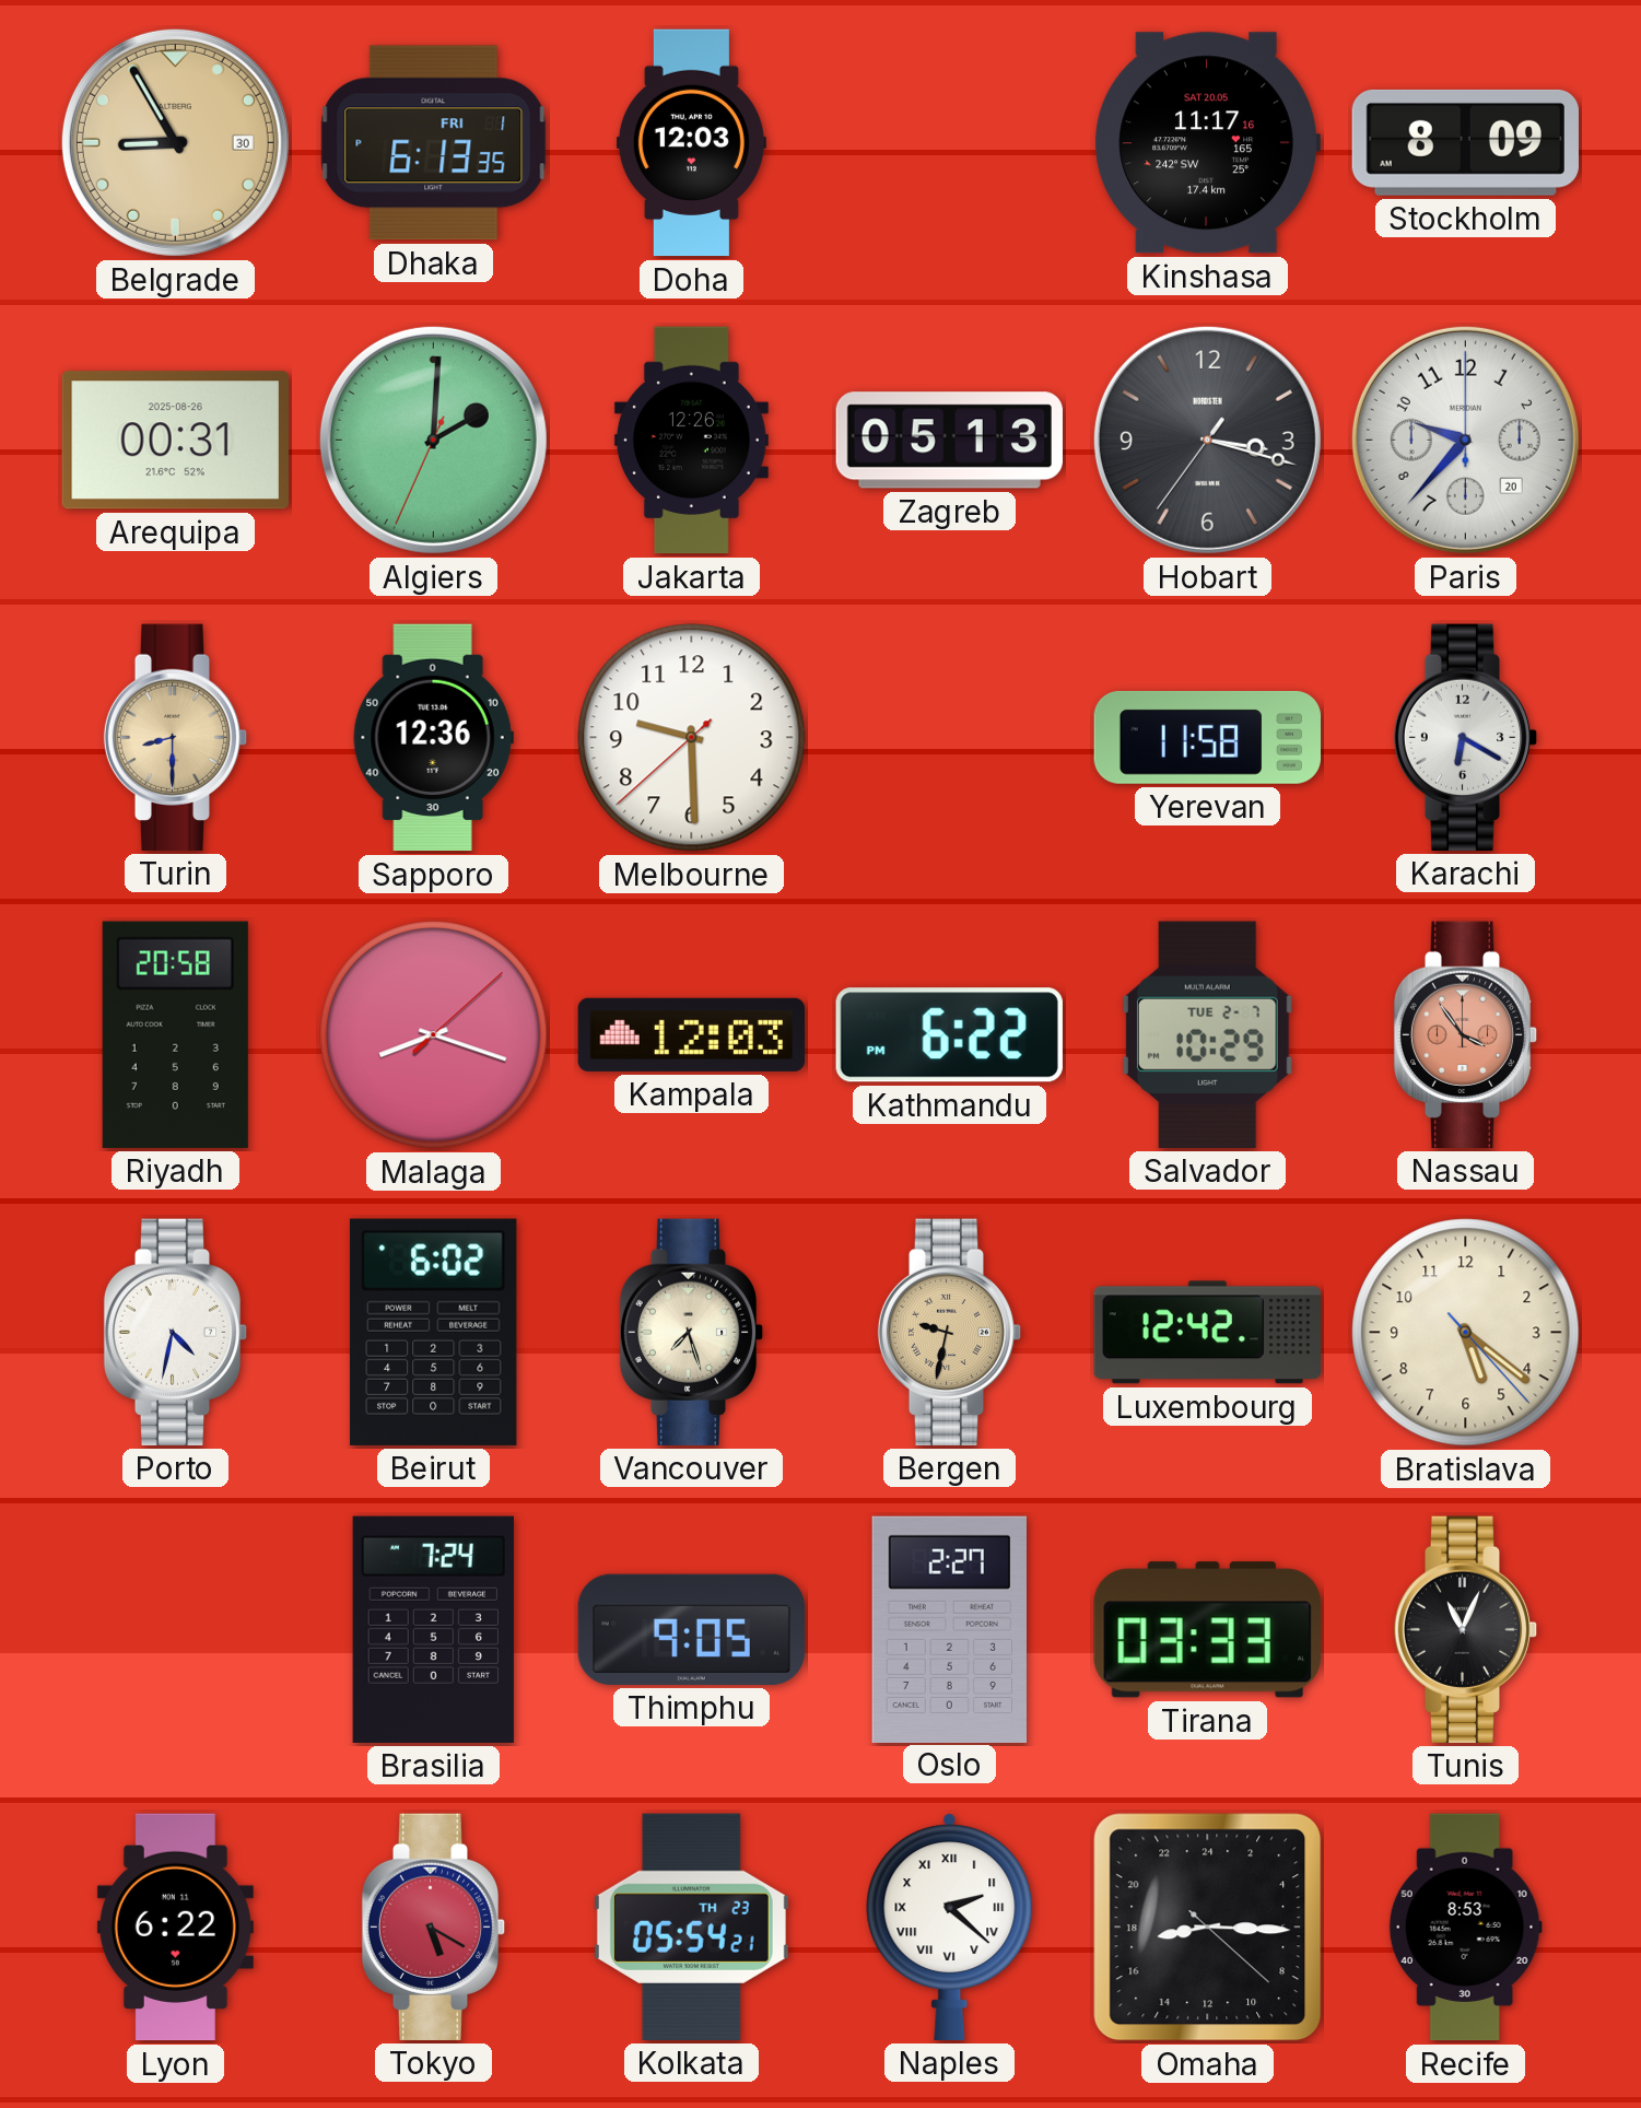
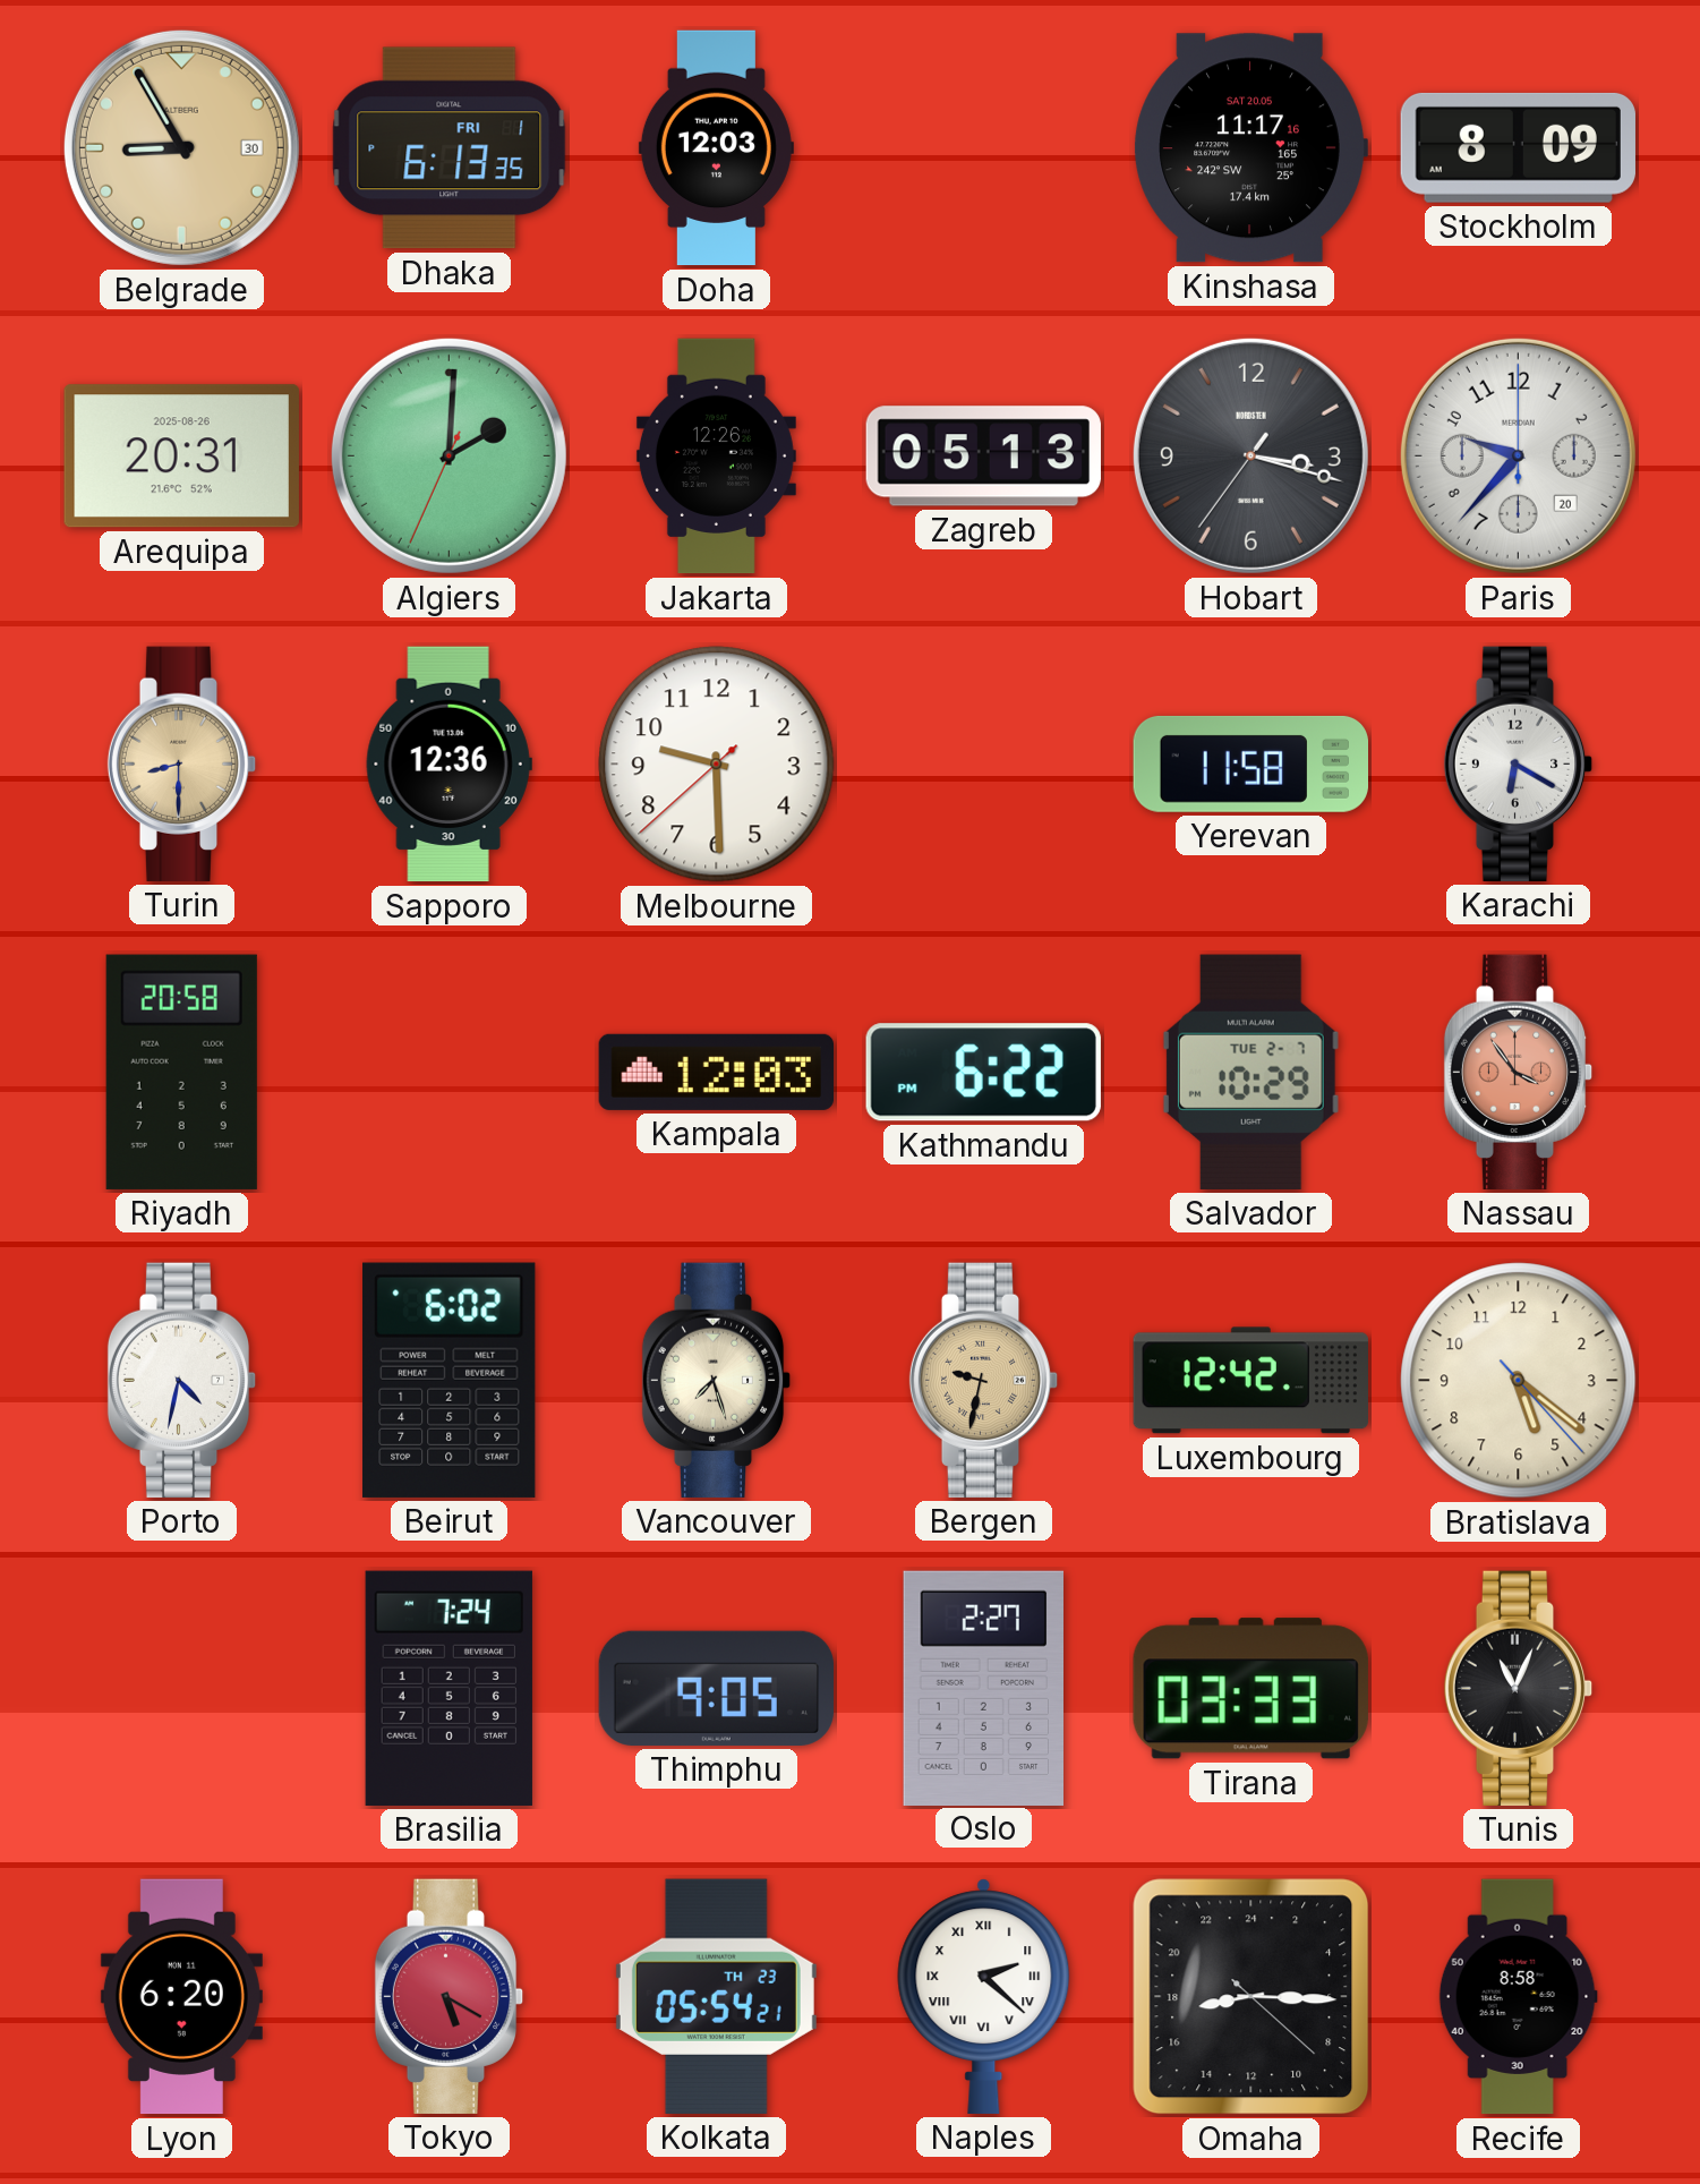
Arequipa: 00:31 -> 20:31
Malaga: 8:18 -> none
Lyon: 6:22 -> 6:20
Recife: 8:53 -> 8:58
